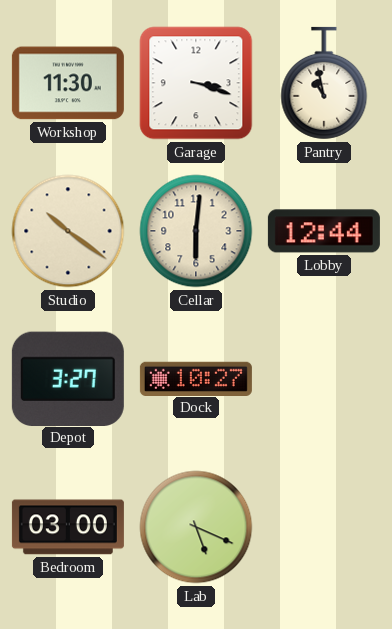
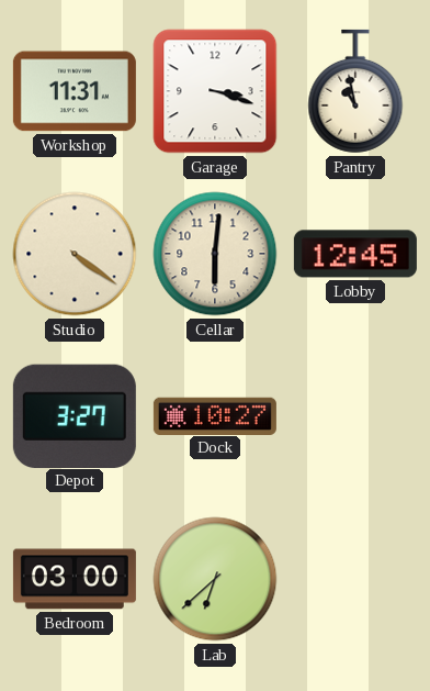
Workshop: 11:30 -> 11:31
Studio: 10:21 -> 4:21
Lobby: 12:44 -> 12:45
Lab: 5:19 -> 6:38
